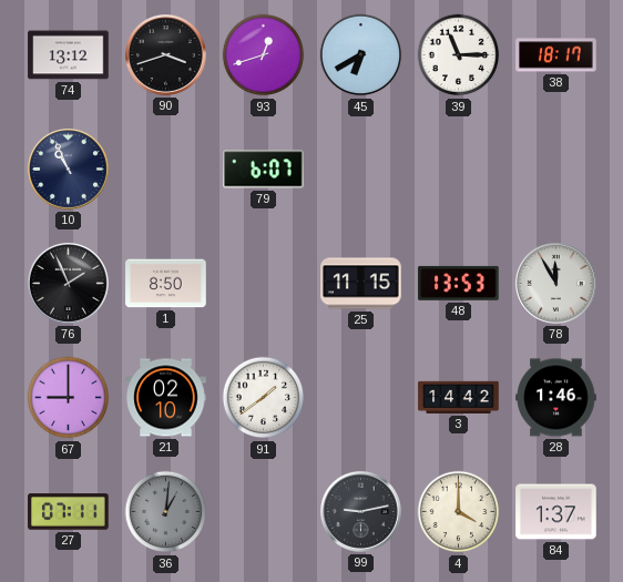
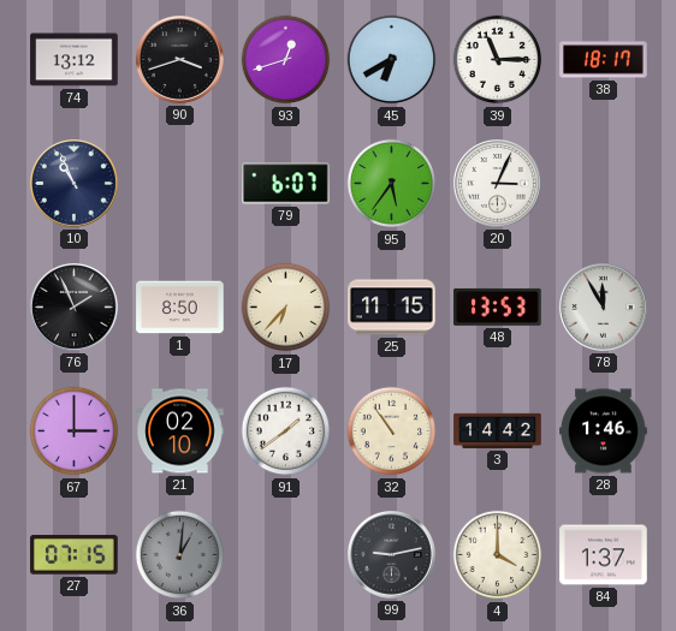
95: none -> 5:36
20: none -> 3:04
17: none -> 6:37
67: 9:00 -> 3:00
32: none -> 10:54
27: 07:11 -> 07:15
